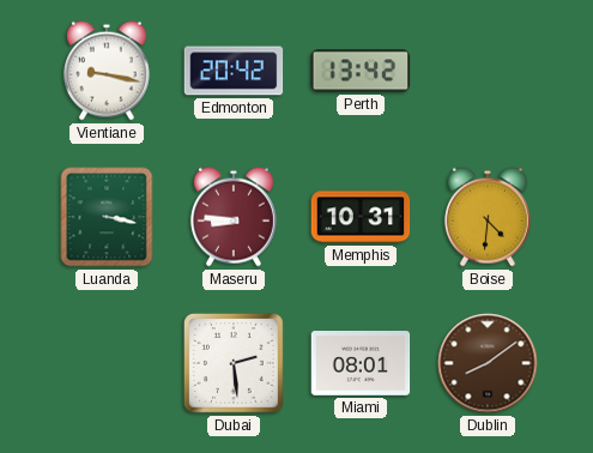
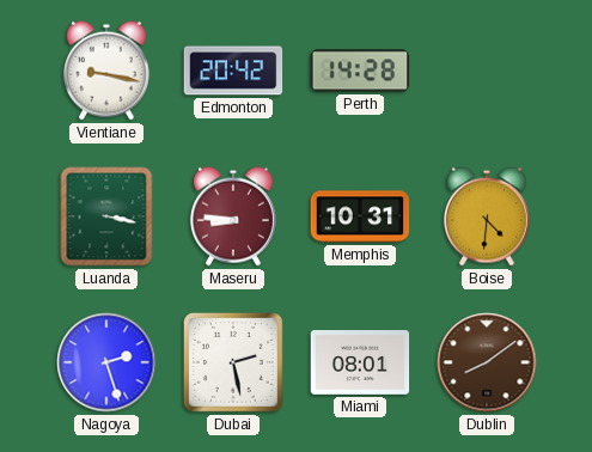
Perth: 13:42 -> 14:28
Nagoya: none -> 2:27
Dubai: 2:29 -> 2:28
